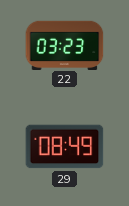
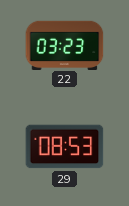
29: 08:49 -> 08:53
